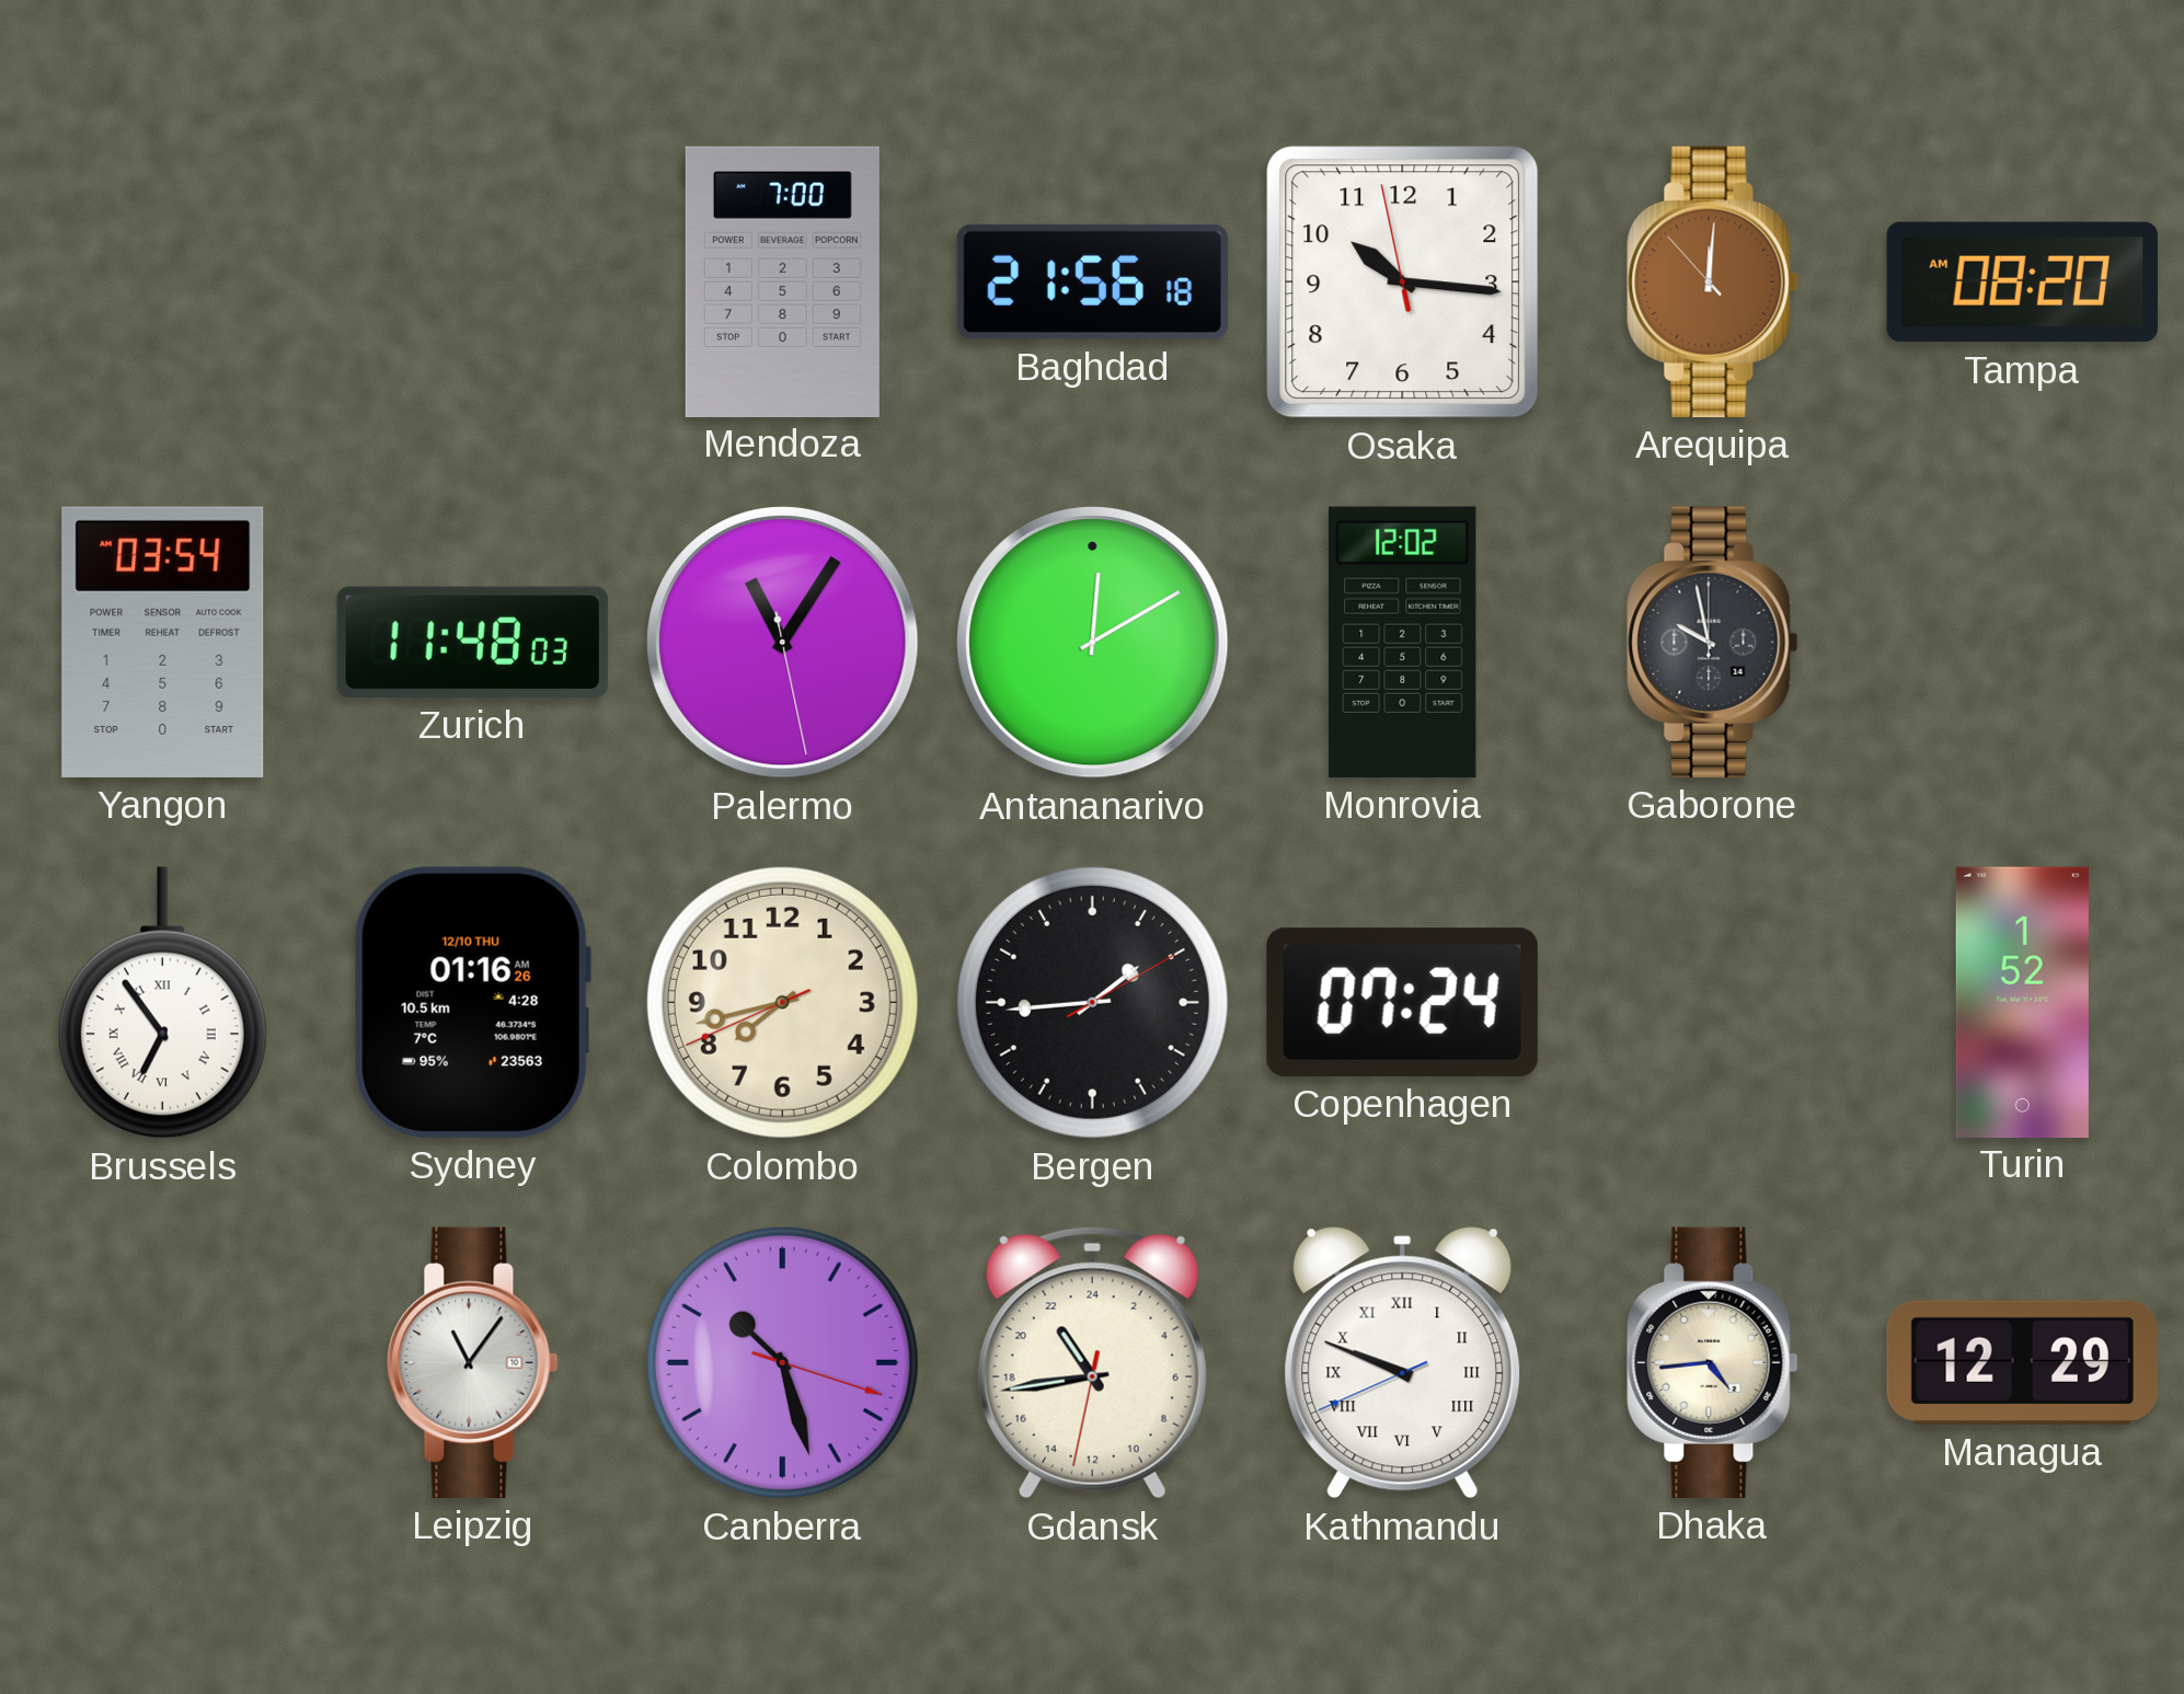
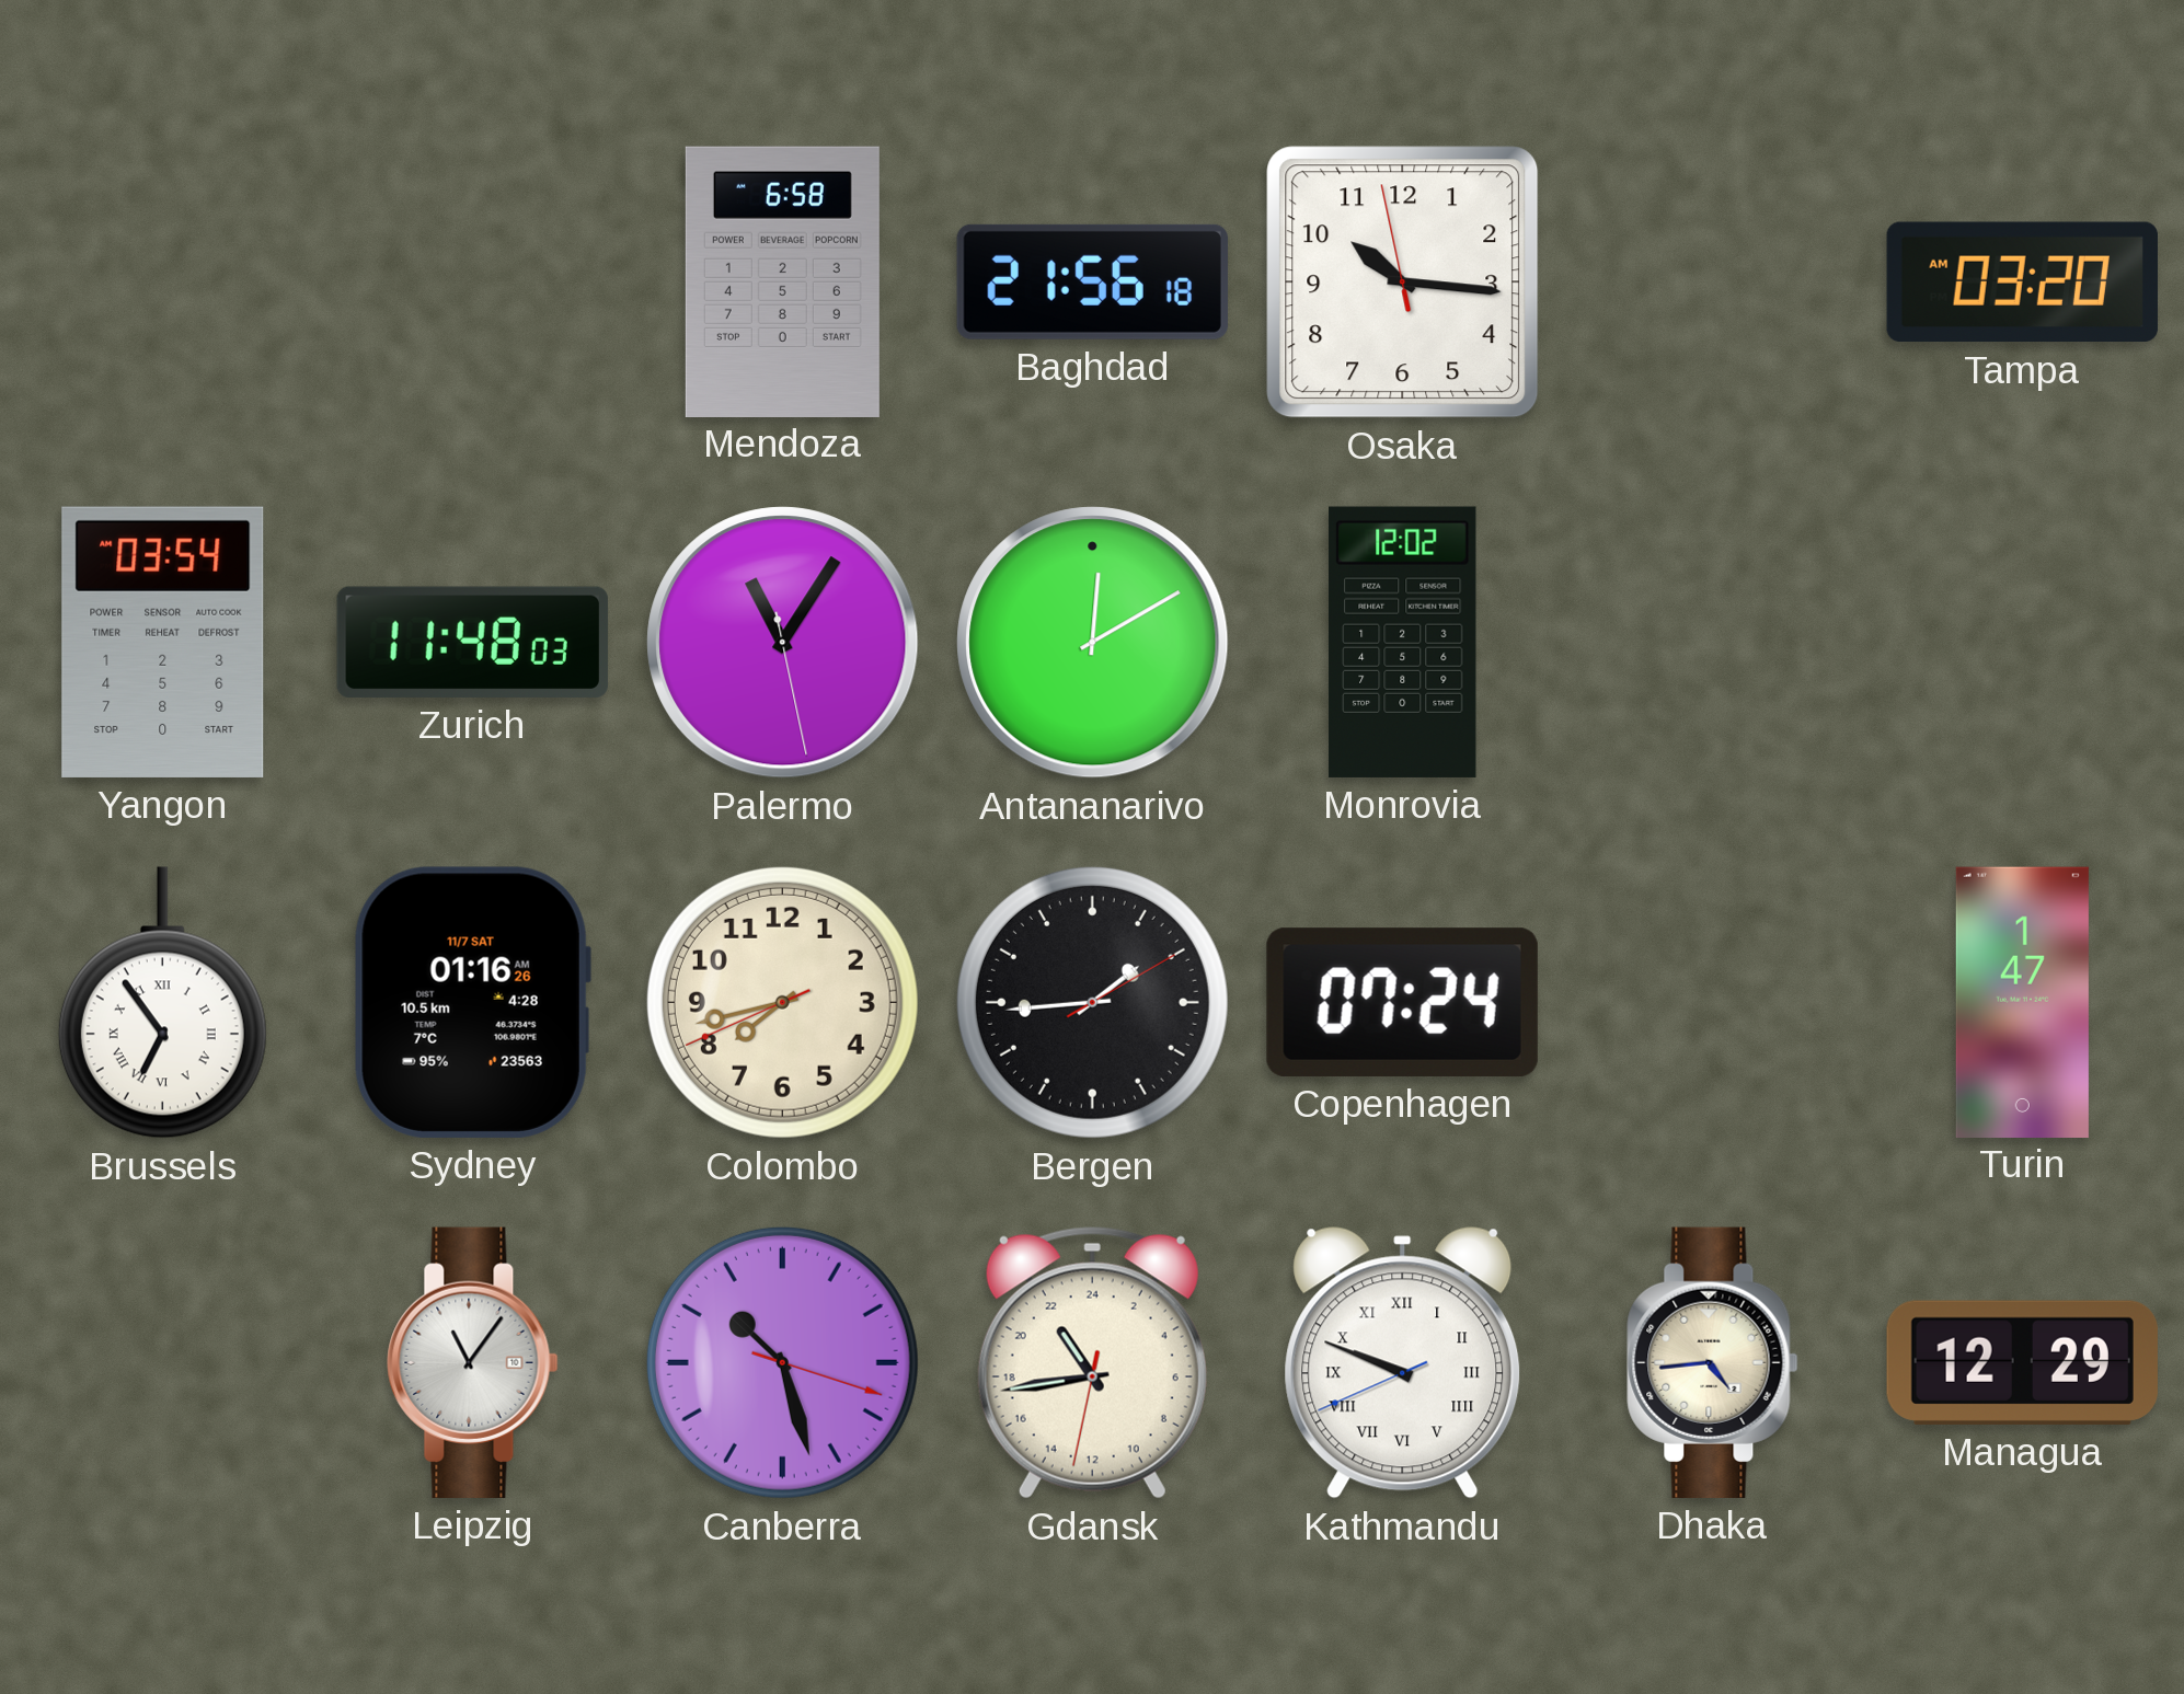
Mendoza: 7:00 -> 6:58
Arequipa: 12:00 -> none
Tampa: 08:20 -> 03:20
Gaborone: 9:58 -> none
Sydney date: 12/10 THU -> 11/7 SAT
Turin: 1:52 -> 1:47
